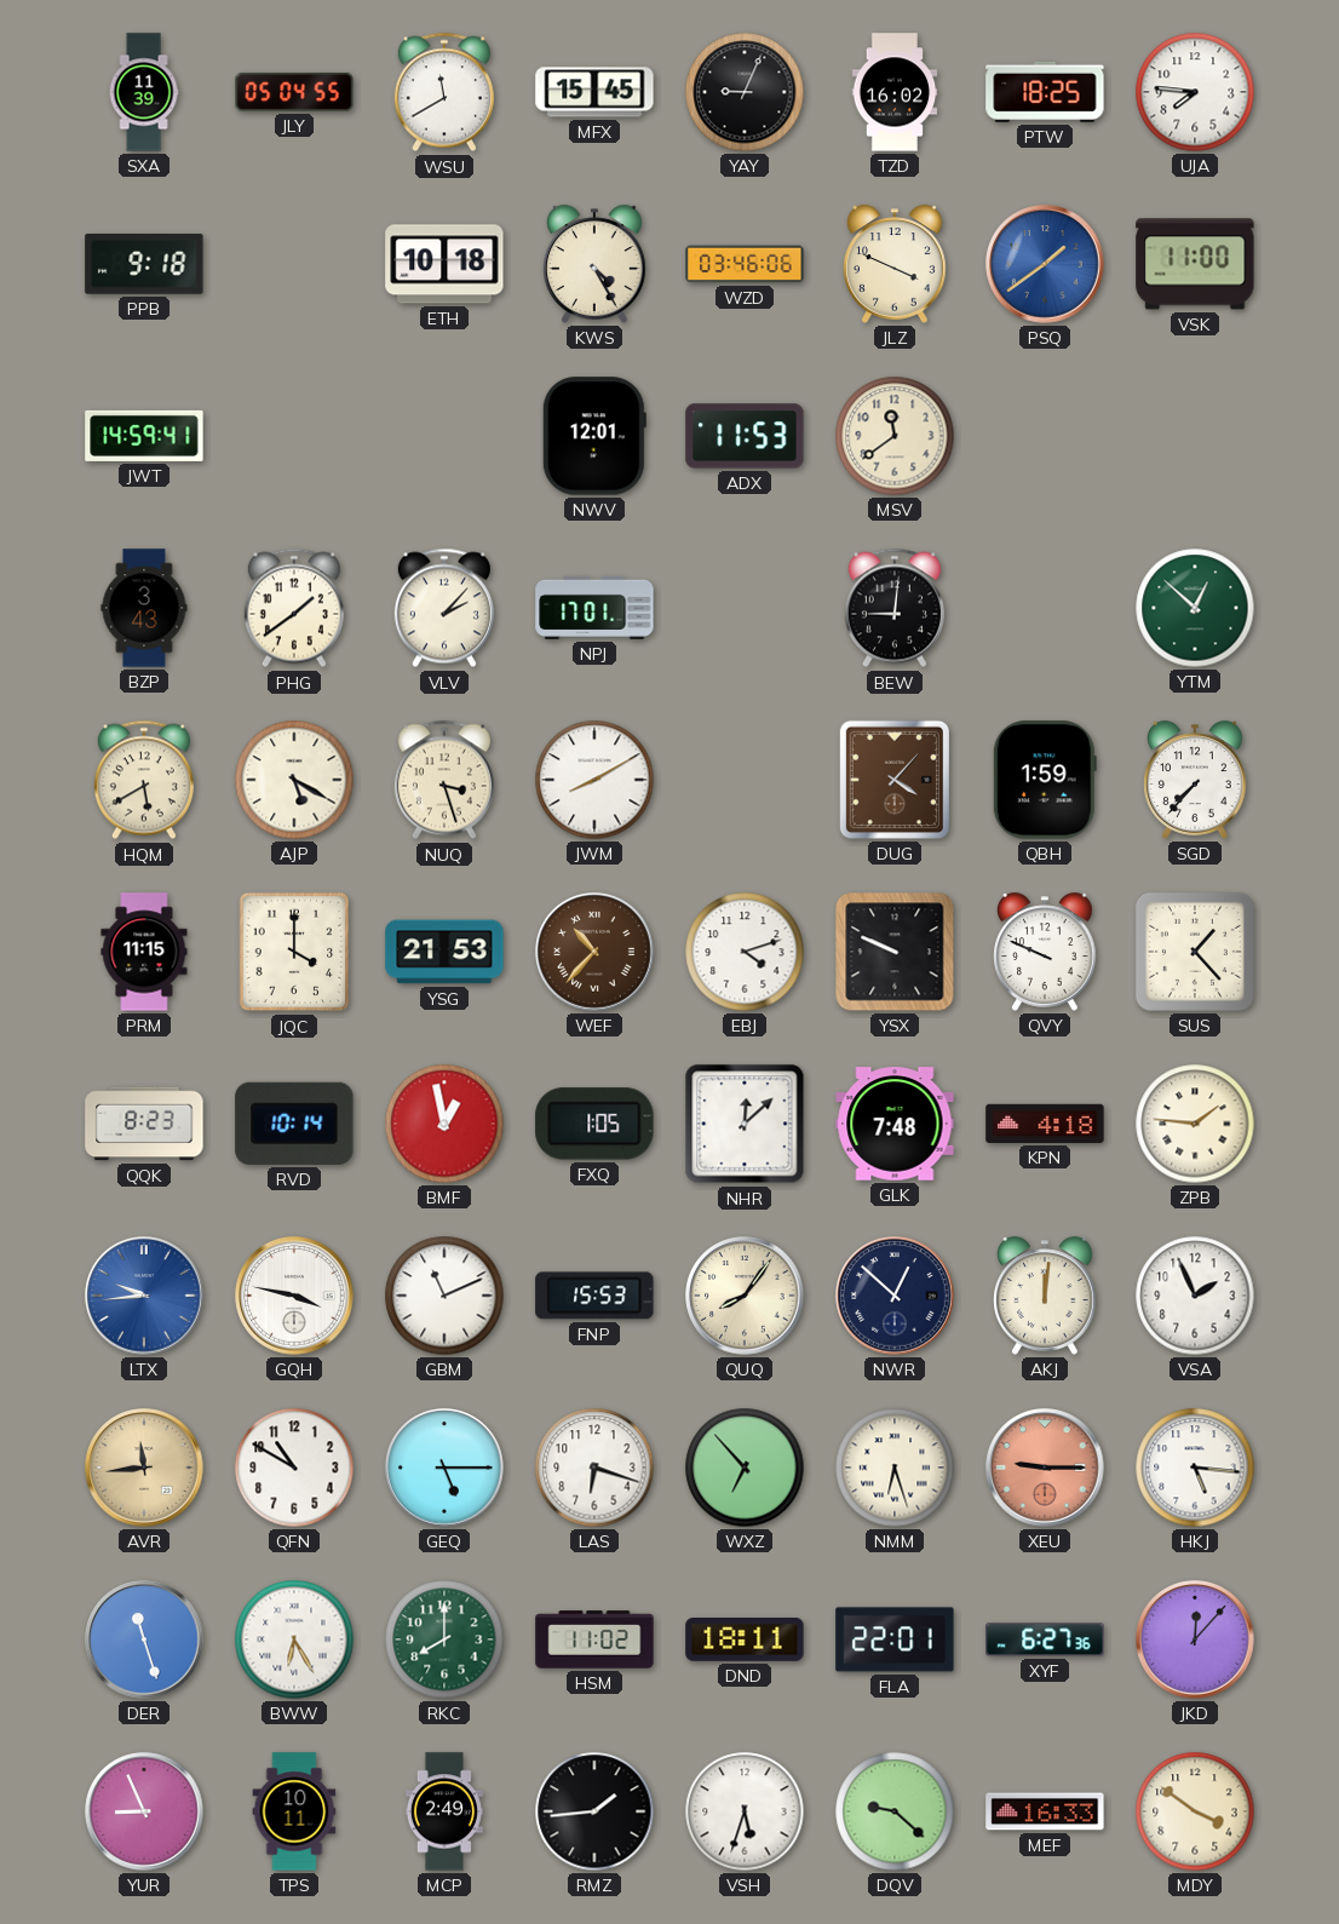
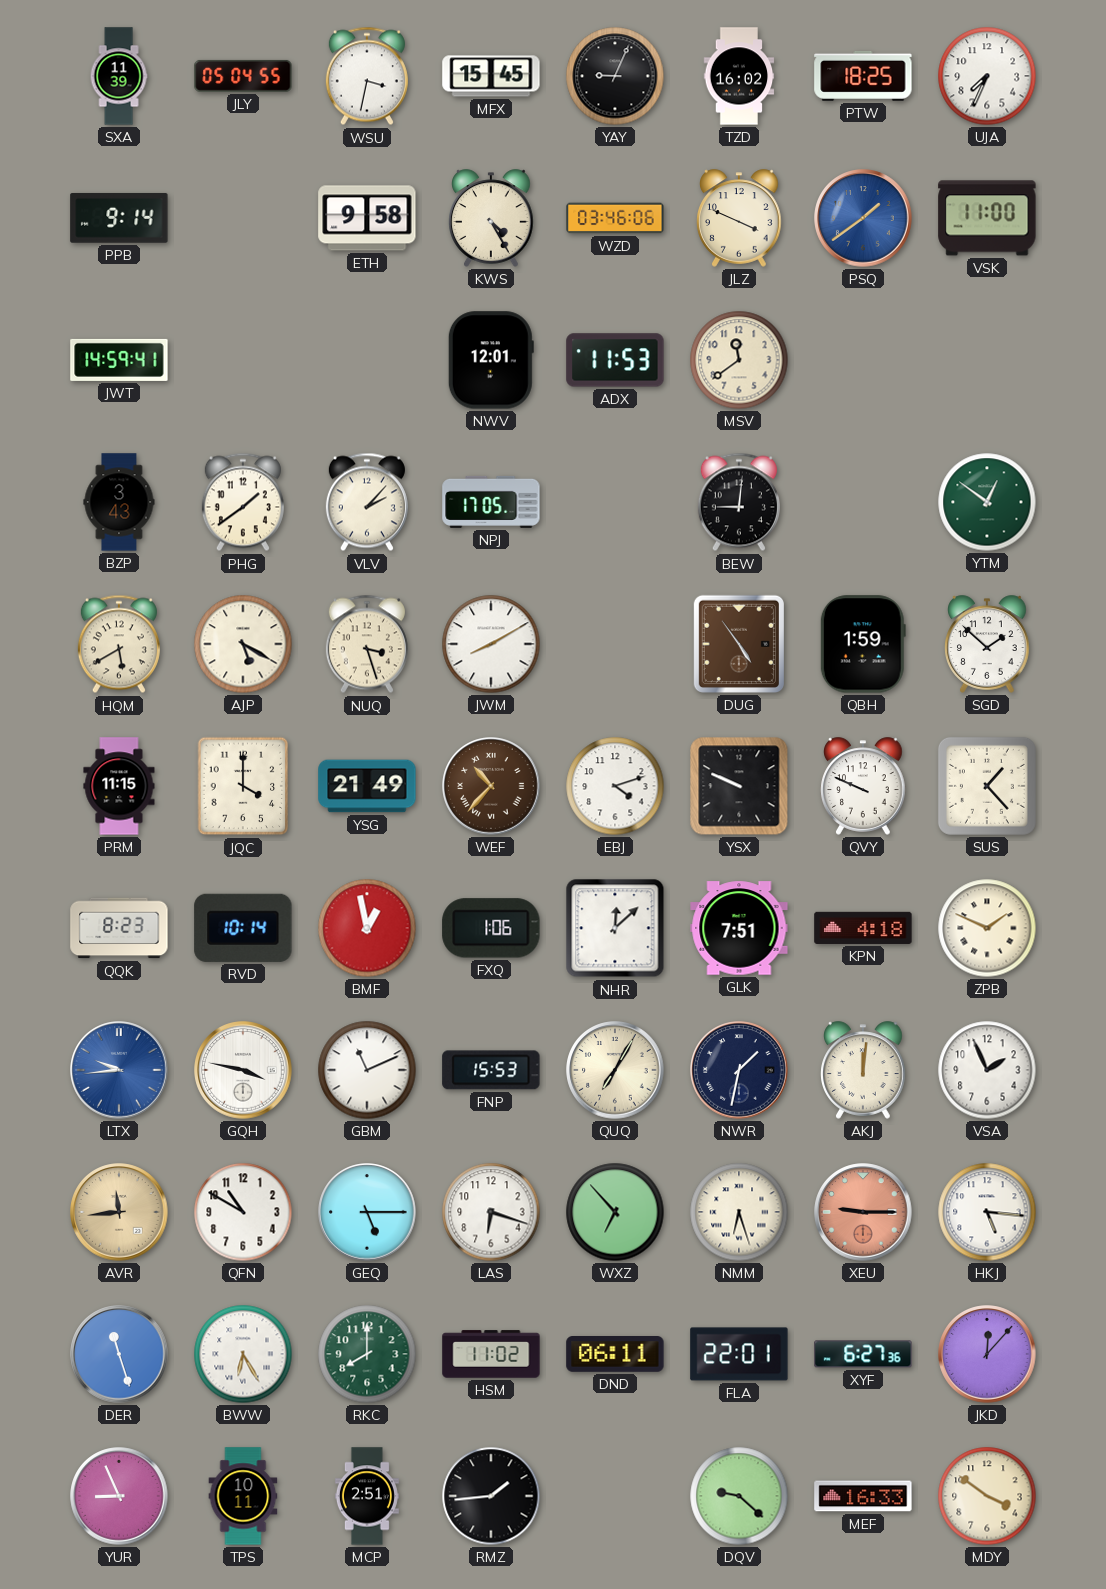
WSU: 11:40 -> 3:32
UJA: 7:46 -> 7:34
PPB: 9:18 -> 9:14
ETH: 10:18 -> 9:58
NPJ: 17:01 -> 17:05
YTM: 12:52 -> 12:51
DUG: 4:07 -> 4:54
SGD: 7:37 -> 1:52
YSG: 21:53 -> 21:49
FXQ: 1:05 -> 1:06
GLK: 7:48 -> 7:51
ZPB: 1:46 -> 1:49
QUQ: 8:06 -> 7:05
NWR: 12:52 -> 1:32
DND: 18:11 -> 06:11
MCP: 2:49 -> 2:51
VSH: 5:33 -> none
